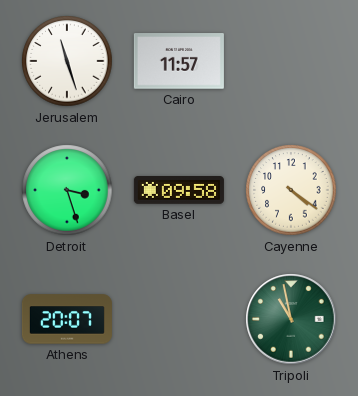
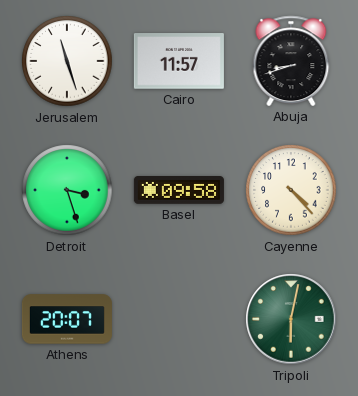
Abuja: none -> 8:42
Cayenne: 4:21 -> 4:23
Tripoli: 10:58 -> 6:02
